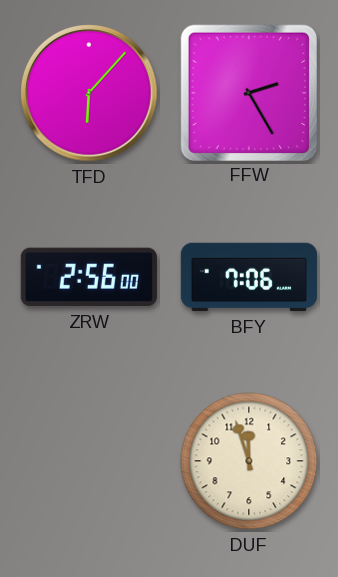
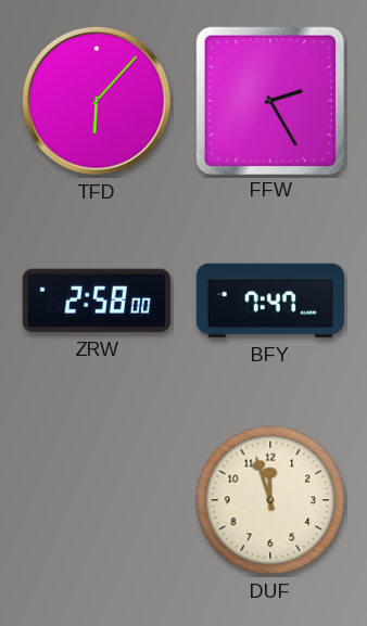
ZRW: 2:56 -> 2:58
BFY: 7:06 -> 7:47
